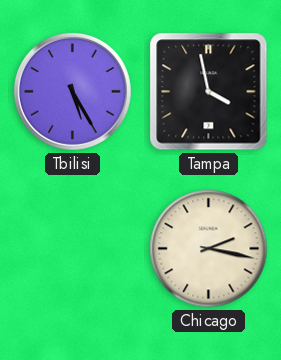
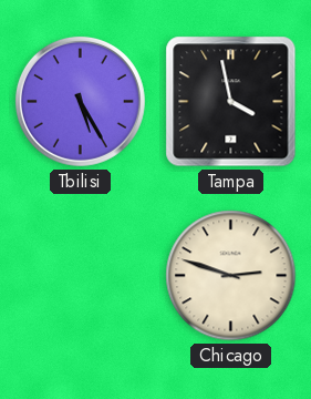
Chicago: 2:17 -> 2:48
